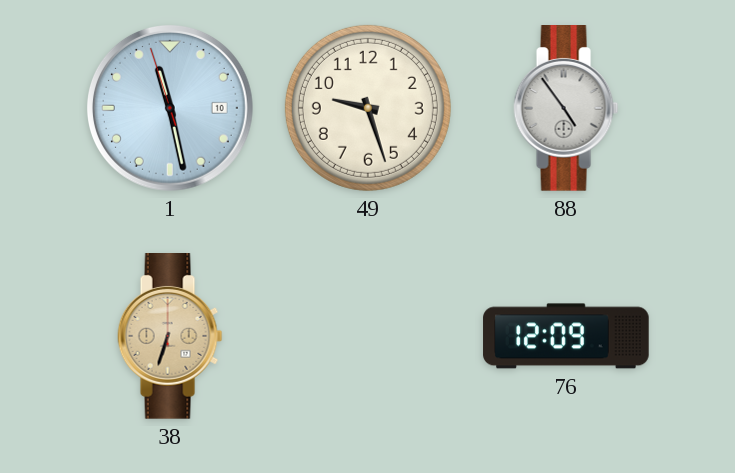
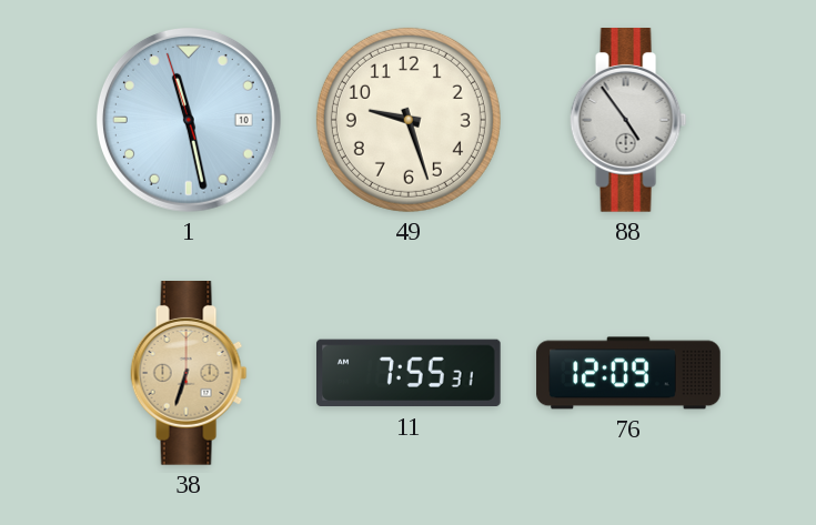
11: none -> 7:55
